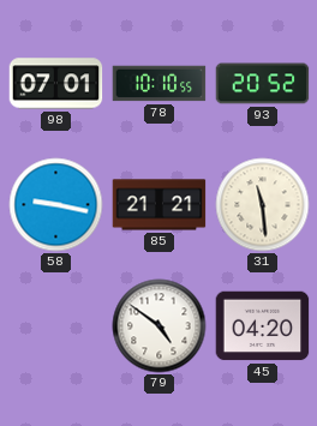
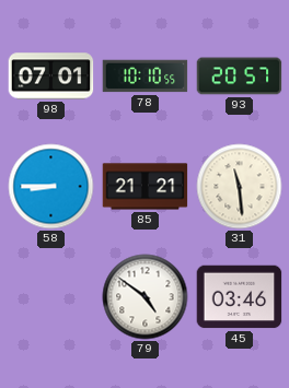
93: 20:52 -> 20:57
58: 9:17 -> 8:45
45: 04:20 -> 03:46
